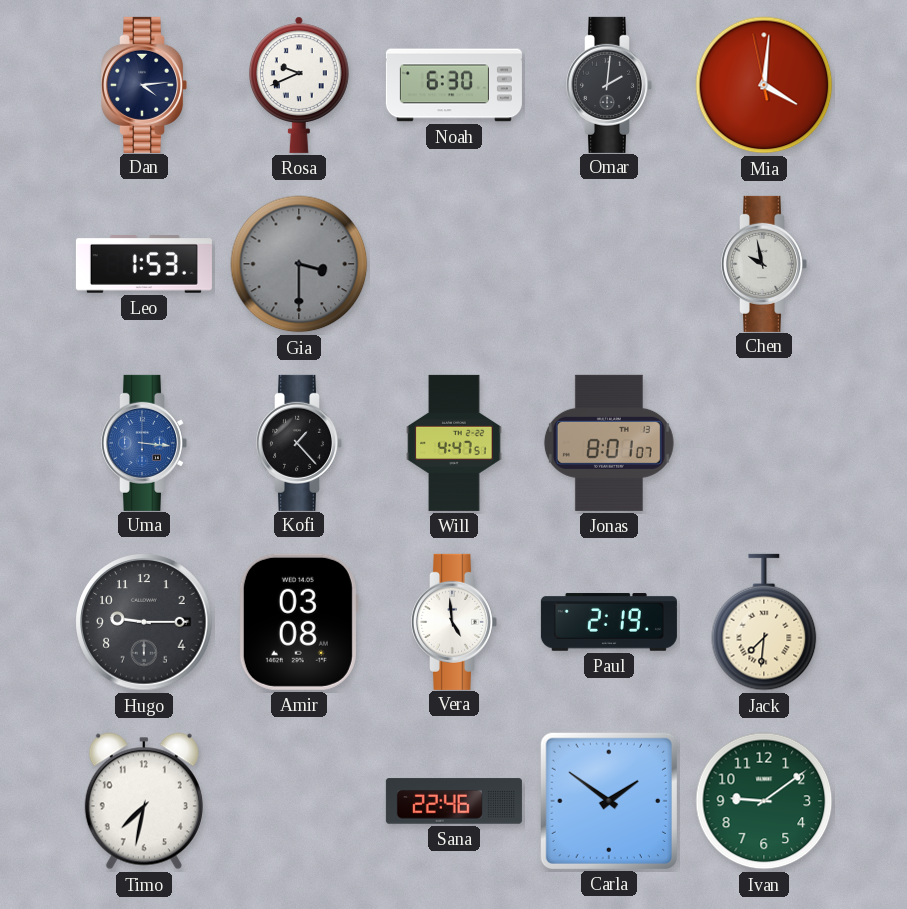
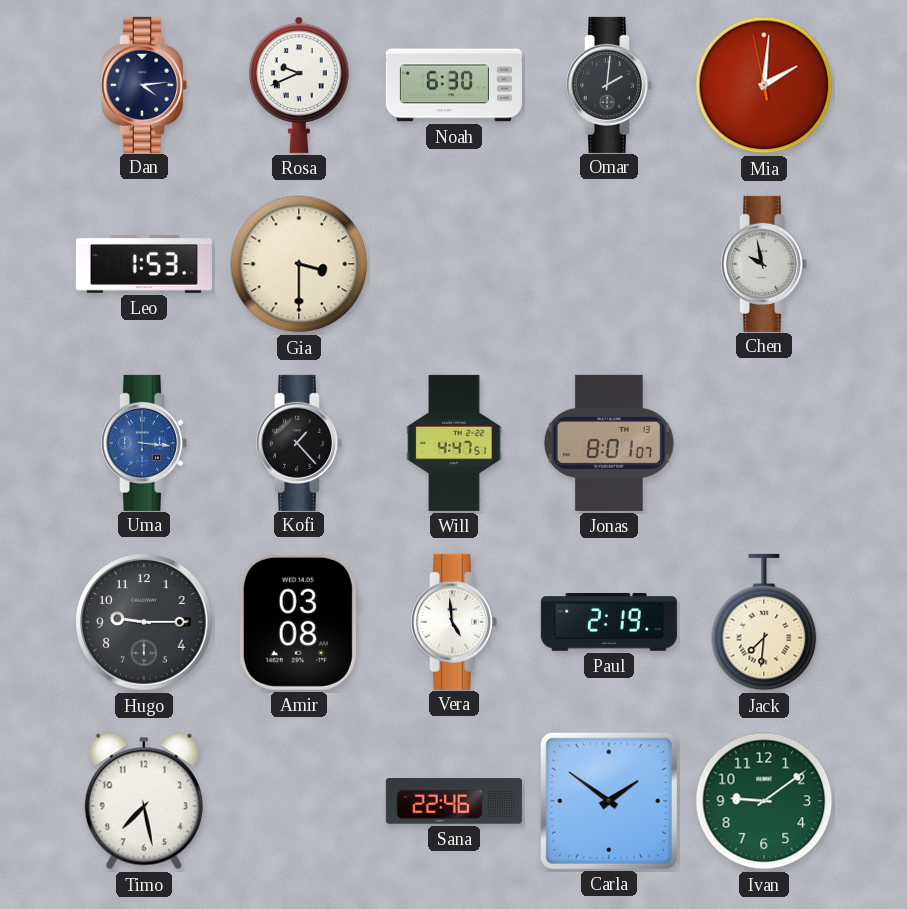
Mia: 4:00 -> 2:00
Gia dial: grey -> cream
Timo: 7:32 -> 7:28
